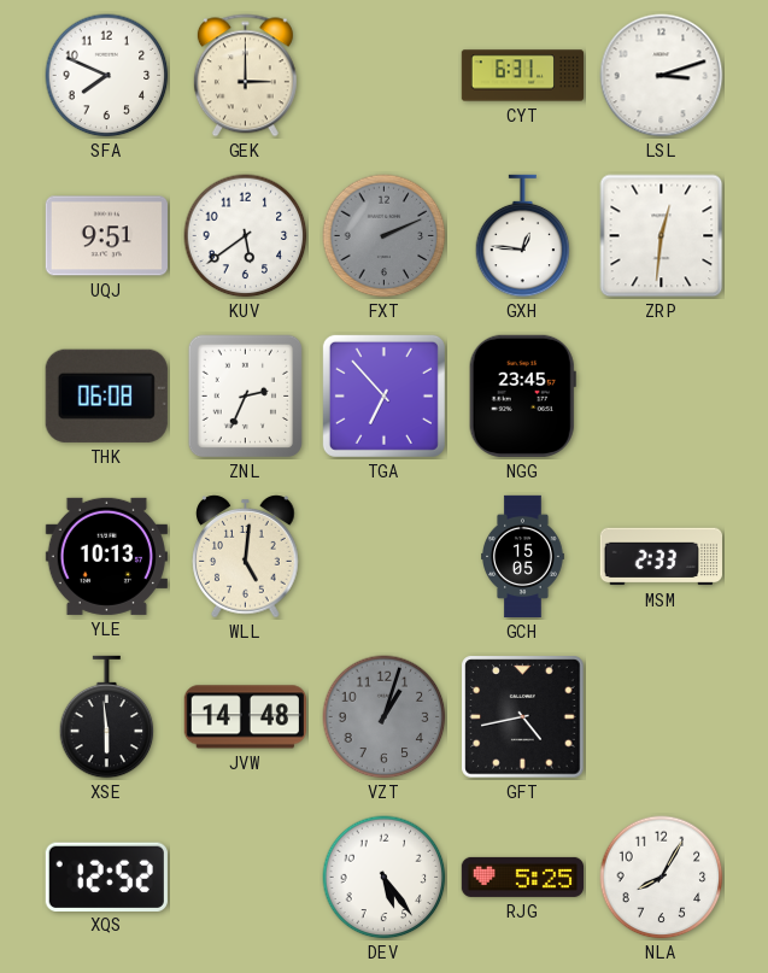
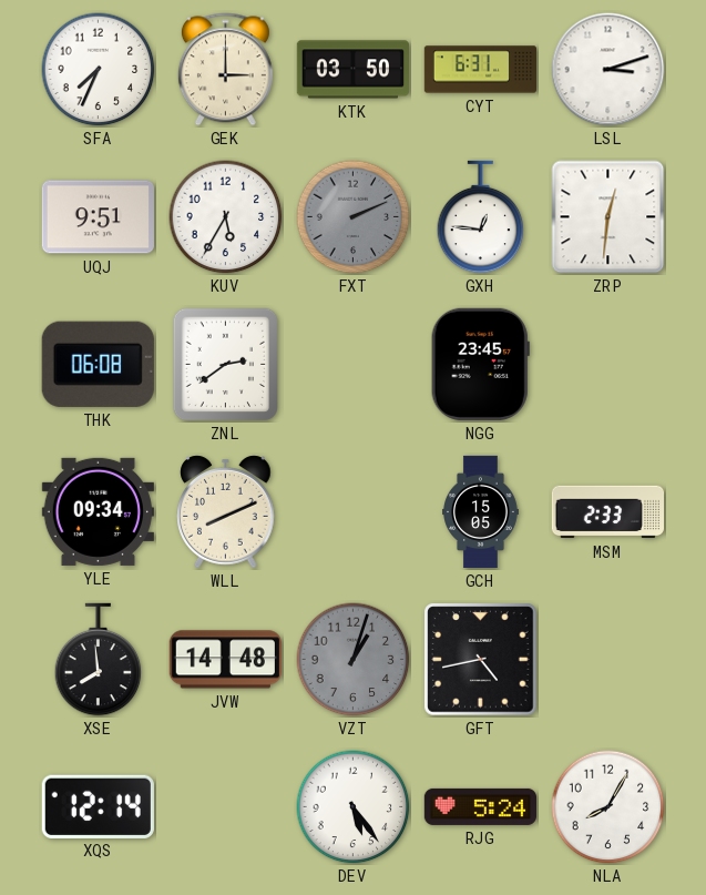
SFA: 7:49 -> 7:34
KTK: none -> 03:50
KUV: 5:39 -> 5:35
ZNL: 2:34 -> 2:39
TGA: 6:53 -> none
YLE: 10:13 -> 09:34
WLL: 5:01 -> 8:11
XSE: 5:59 -> 7:59
XQS: 12:52 -> 12:14
RJG: 5:25 -> 5:24
